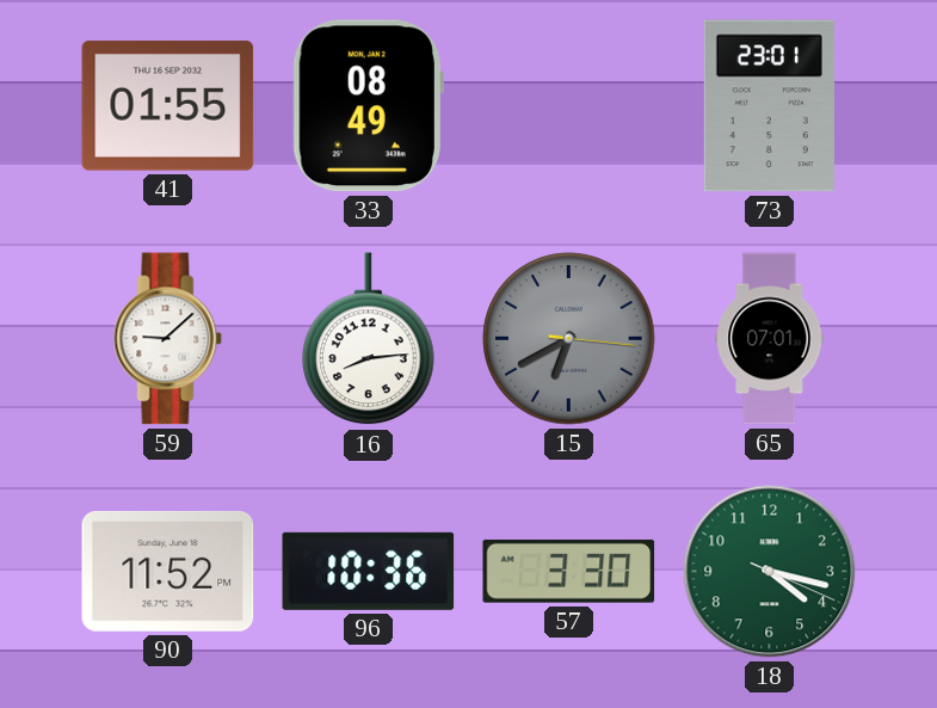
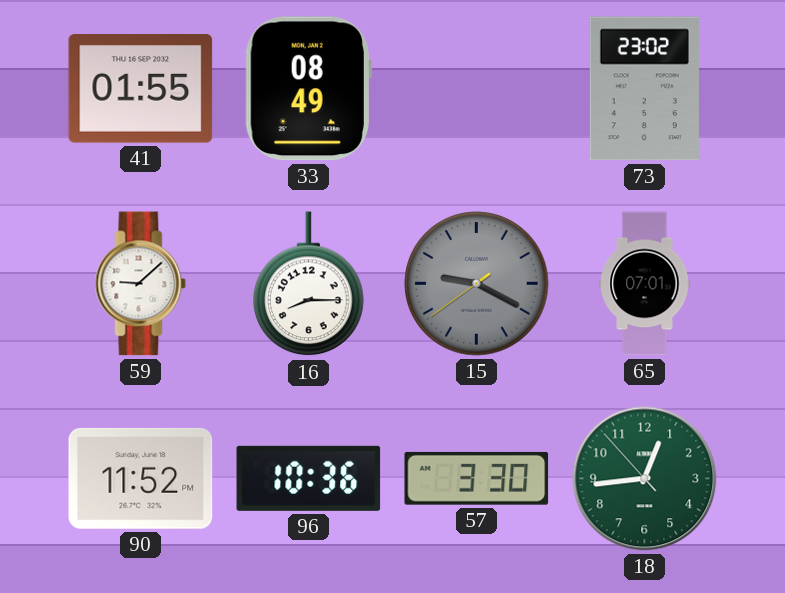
73: 23:01 -> 23:02
16: 8:14 -> 8:15
15: 6:40 -> 9:19
18: 4:17 -> 12:43
